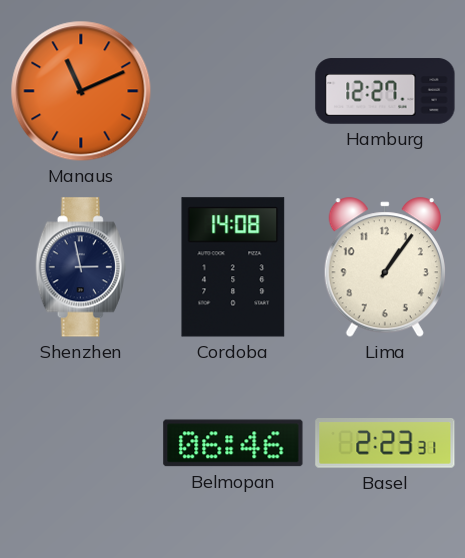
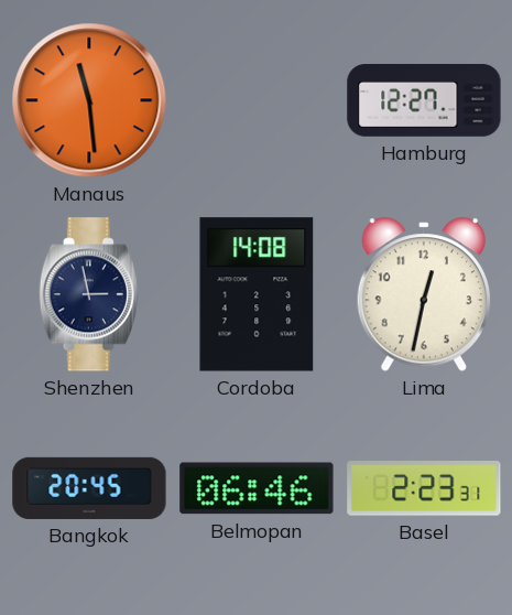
Manaus: 11:11 -> 11:29
Lima: 1:06 -> 12:32
Bangkok: none -> 20:45
